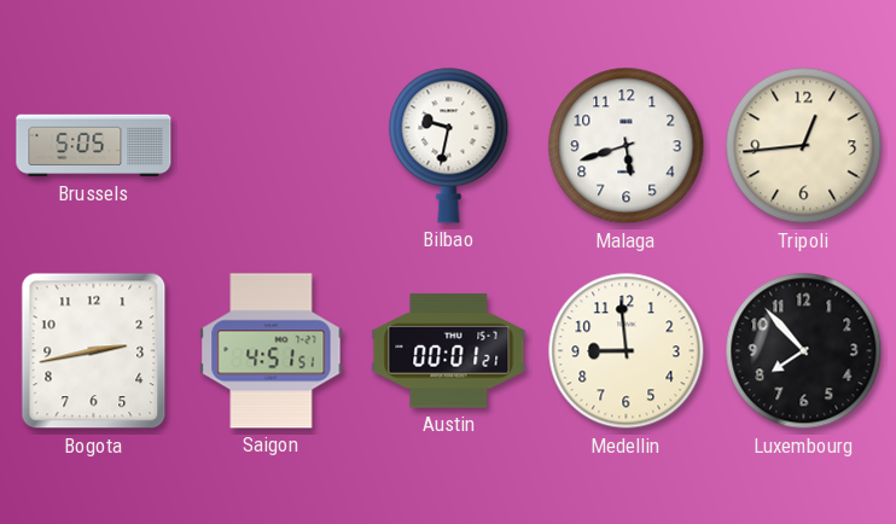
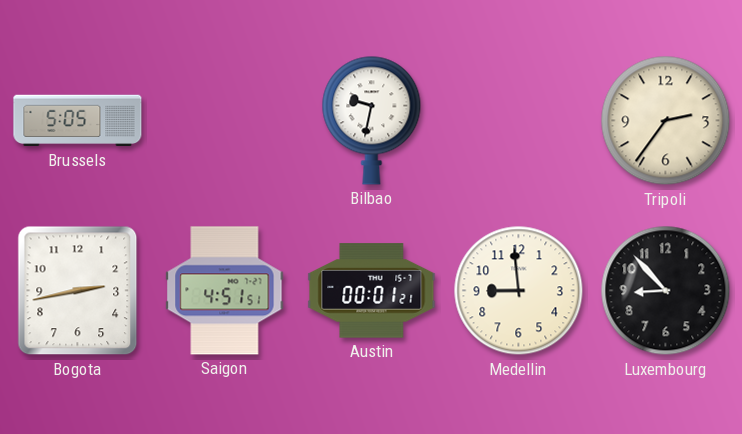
Malaga: 5:42 -> none
Tripoli: 12:44 -> 2:36
Luxembourg: 7:53 -> 8:53
